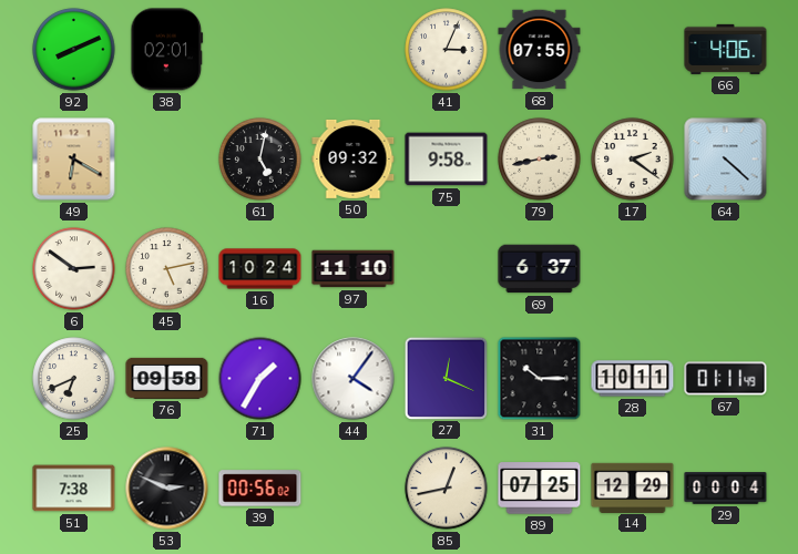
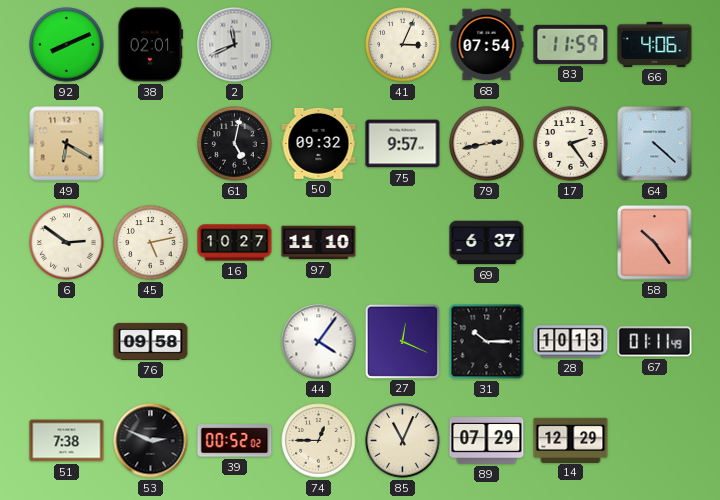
2: none -> 11:41
68: 07:55 -> 07:54
83: none -> 11:59
75: 9:58 -> 9:57
17: 2:21 -> 2:24
16: 10:24 -> 10:27
58: none -> 10:24
25: 6:41 -> none
71: 1:35 -> none
28: 10:11 -> 10:13
39: 00:56 -> 00:52
74: none -> 12:45
85: 12:43 -> 11:04
89: 07:25 -> 07:29
29: 00:04 -> none
